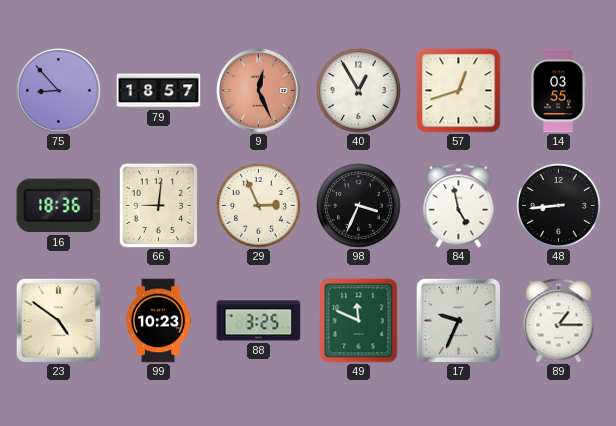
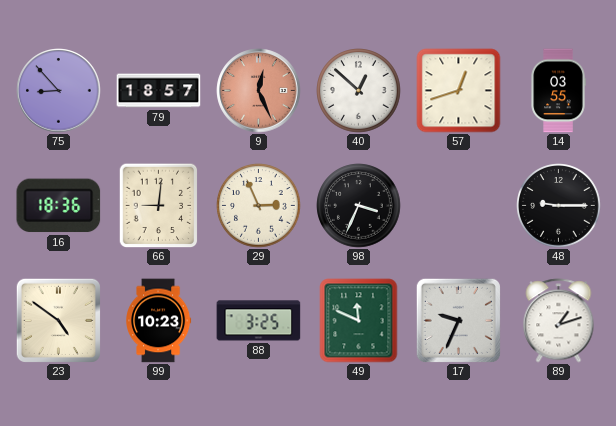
40: 12:55 -> 12:52
84: 4:58 -> none
48: 8:44 -> 9:15
89: 1:15 -> 1:12
